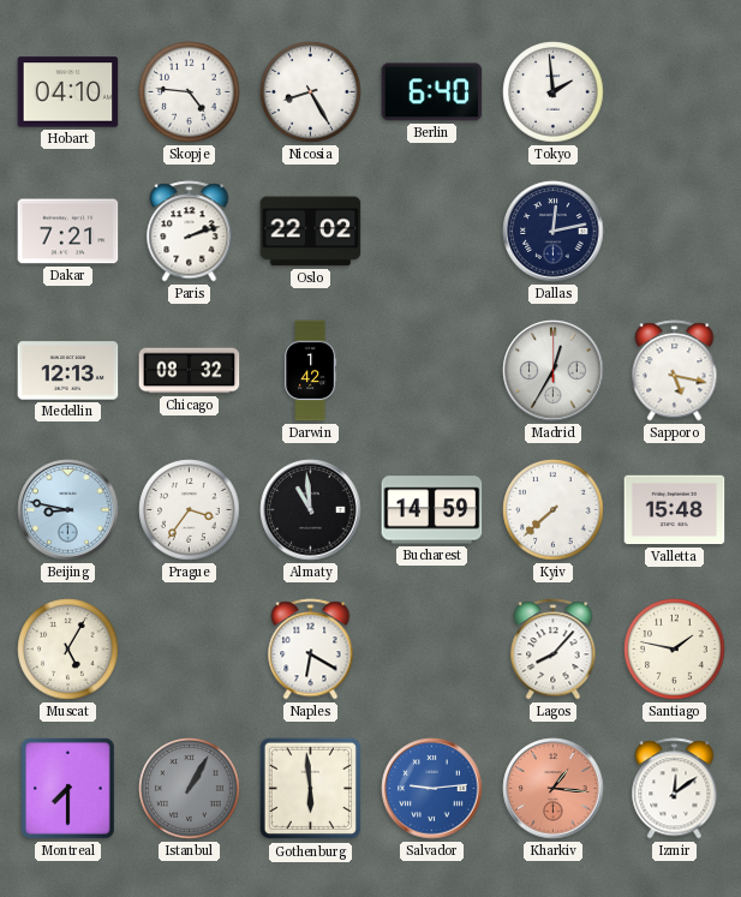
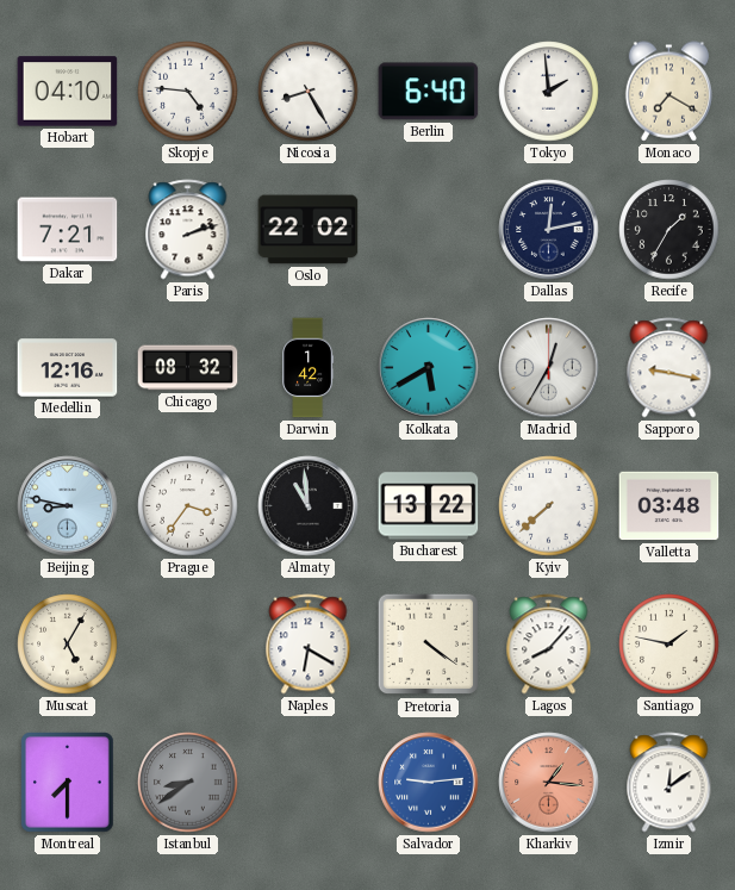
Monaco: none -> 7:20
Recife: none -> 1:35
Medellin: 12:13 -> 12:16
Kolkata: none -> 5:40
Sapporo: 5:17 -> 9:17
Bucharest: 14:59 -> 13:22
Valletta: 15:48 -> 03:48
Pretoria: none -> 4:21
Istanbul: 1:05 -> 8:39
Gothenburg: 5:59 -> none
